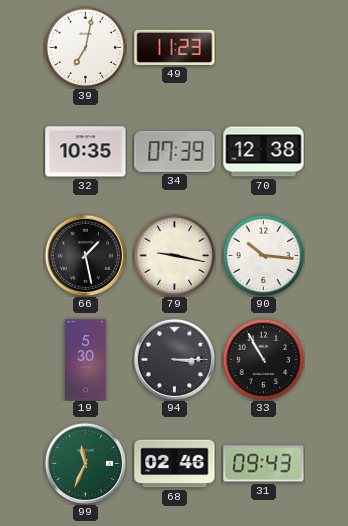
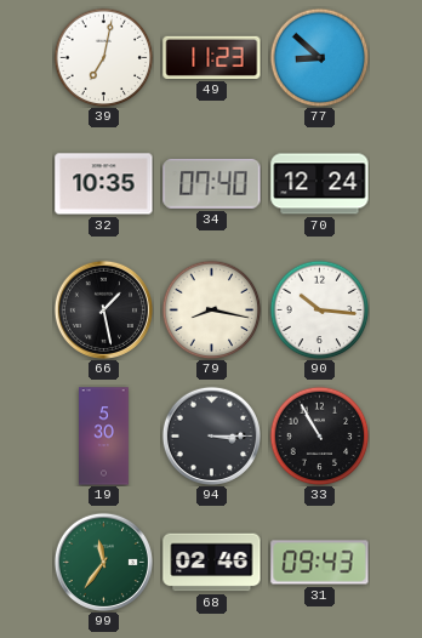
77: none -> 8:52
34: 07:39 -> 07:40
70: 12:38 -> 12:24
79: 9:17 -> 8:17
99: 11:34 -> 11:36
